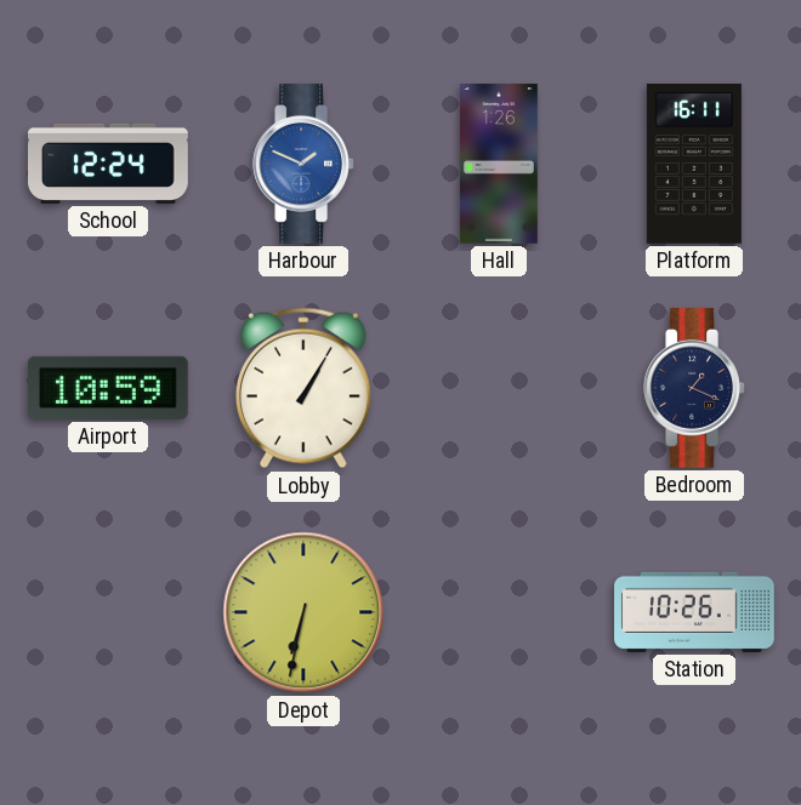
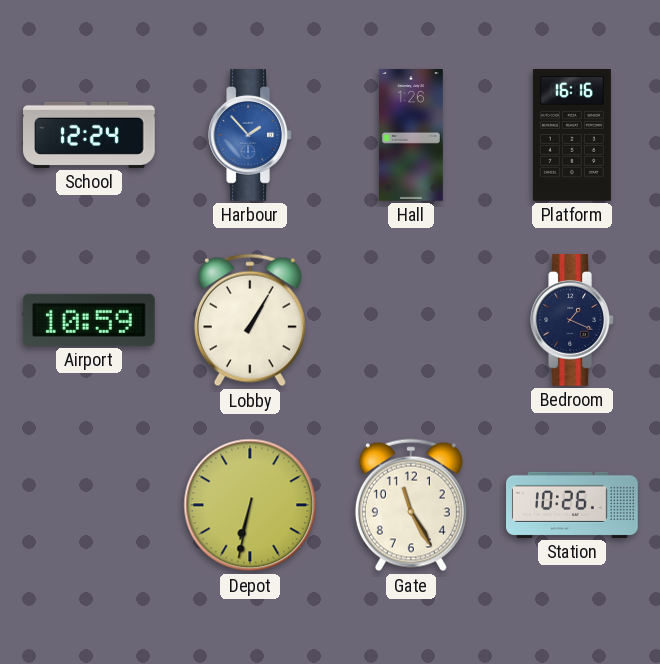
Harbour: 1:49 -> 1:53
Platform: 16:11 -> 16:16
Gate: none -> 11:25
